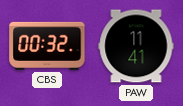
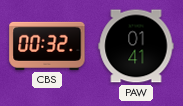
PAW: 11:41 -> 01:41
